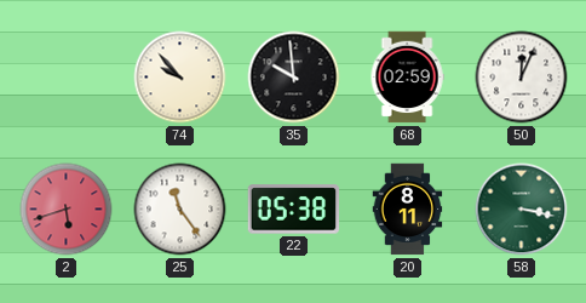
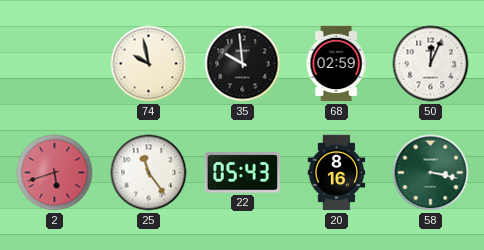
74: 9:53 -> 9:58
22: 05:38 -> 05:43
20: 8:11 -> 8:16
